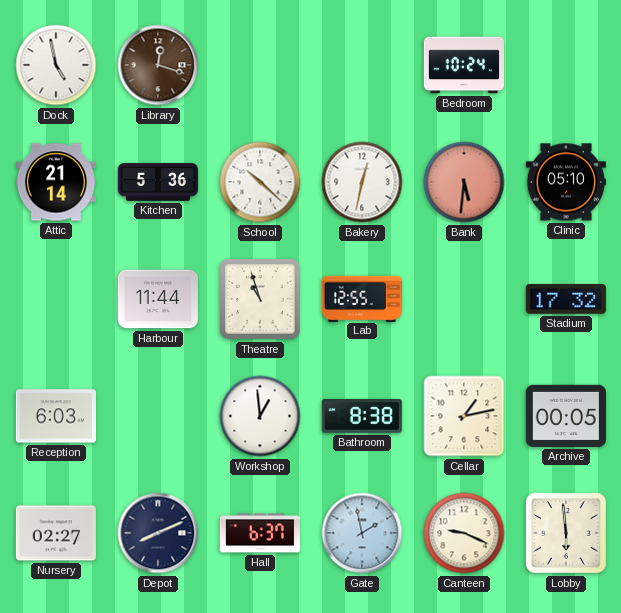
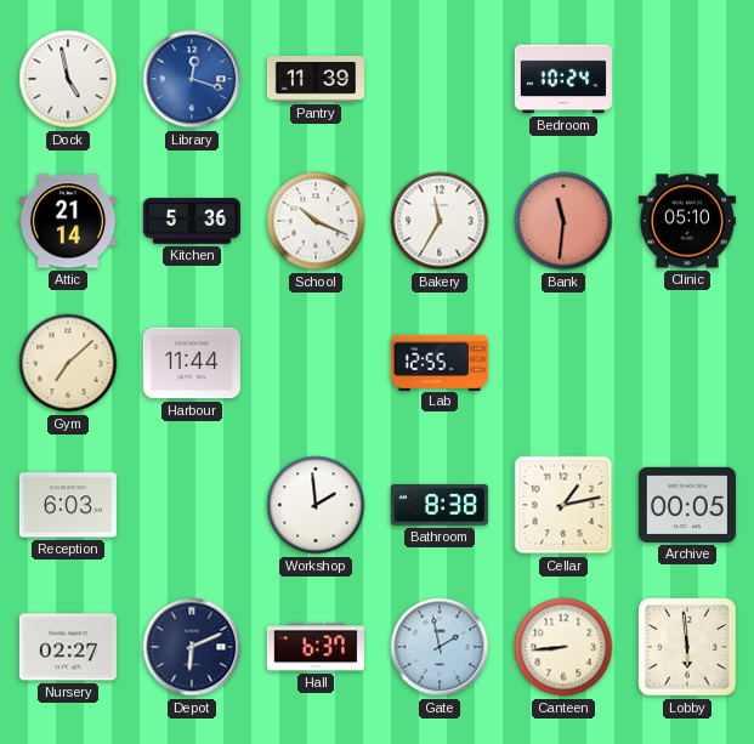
Library dial: brown -> blue
Pantry: none -> 11:39
School: 10:22 -> 10:19
Bakery: 12:32 -> 11:35
Bank: 5:31 -> 11:31
Gym: none -> 7:08
Theatre: 10:57 -> none
Stadium: 17:32 -> none
Workshop: 12:59 -> 1:59
Depot: 8:11 -> 6:11
Canteen: 9:19 -> 8:44
